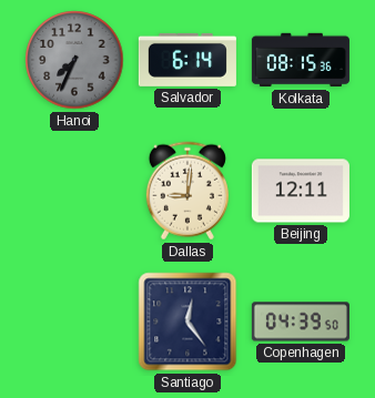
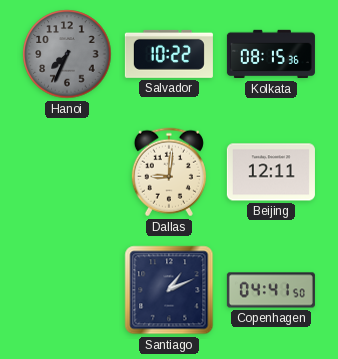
Salvador: 6:14 -> 10:22
Santiago: 12:24 -> 1:11
Copenhagen: 04:39 -> 04:41
